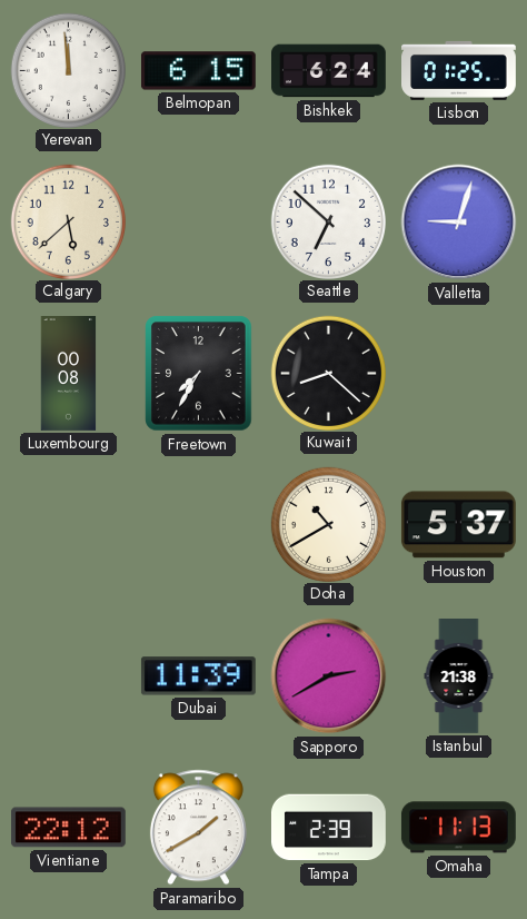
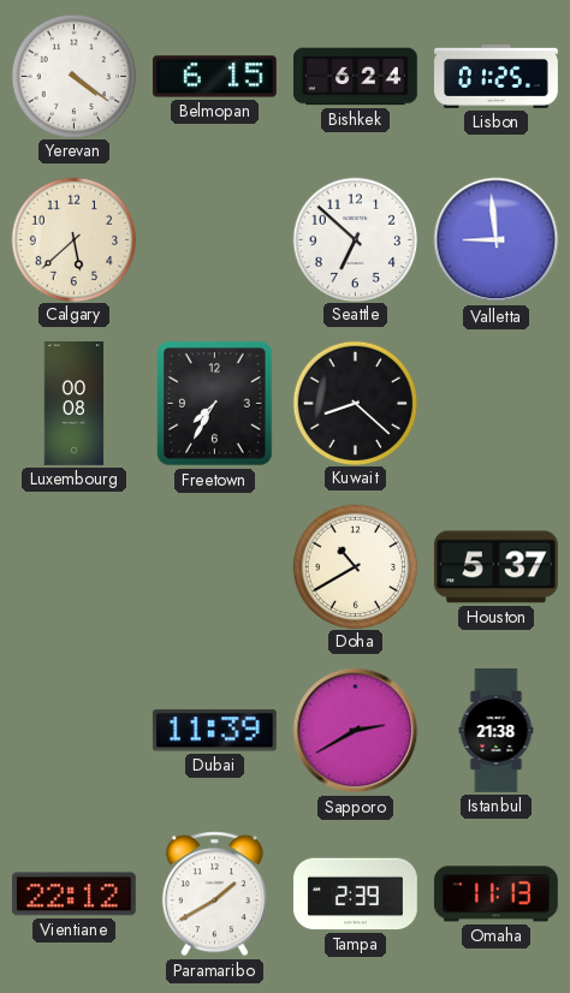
Yerevan: 11:59 -> 4:21
Valletta: 9:03 -> 8:59
